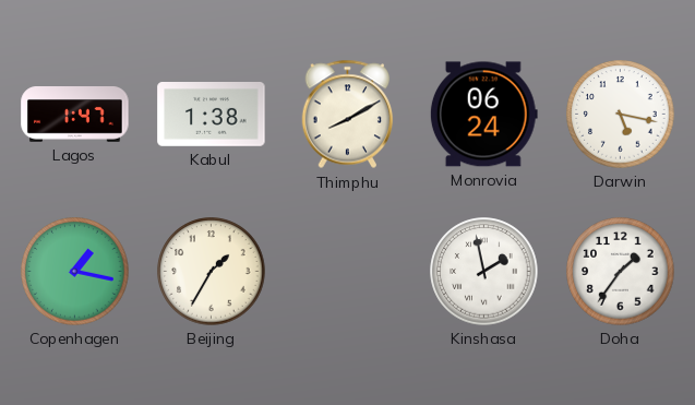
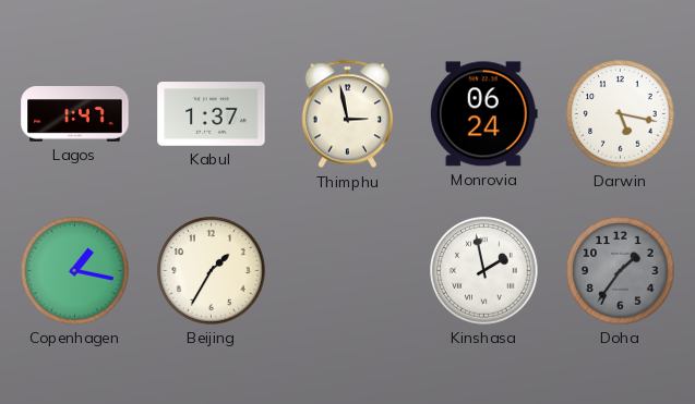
Kabul: 1:38 -> 1:37
Thimphu: 8:10 -> 2:58
Doha dial: white -> grey
